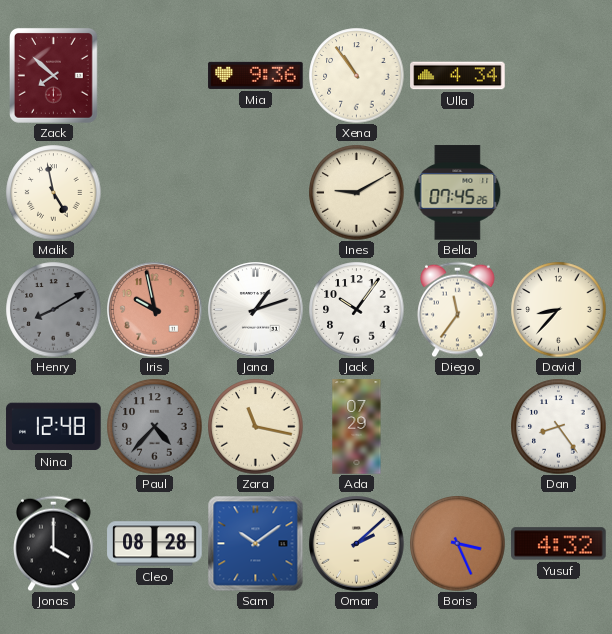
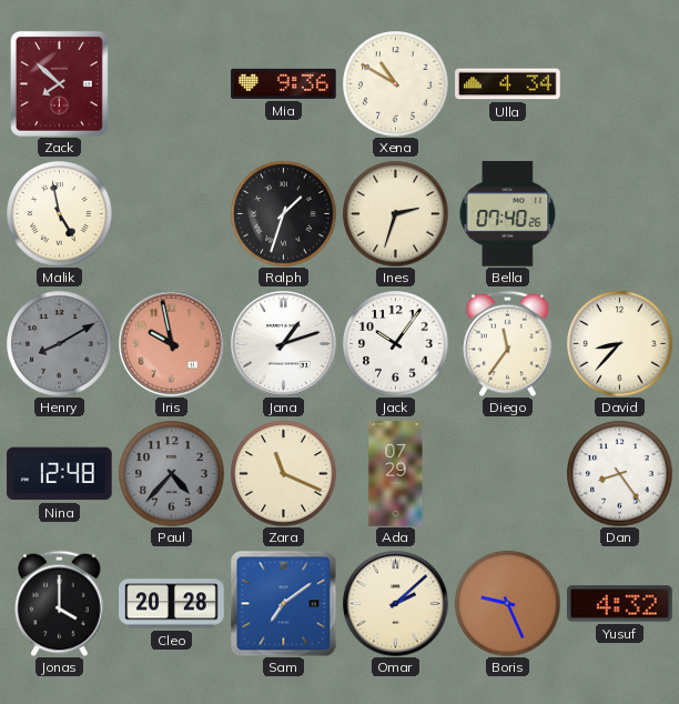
Xena: 10:54 -> 10:50
Ralph: none -> 1:33
Ines: 9:10 -> 2:33
Bella: 07:45 -> 07:40
Zara: 11:17 -> 11:19
Cleo: 08:28 -> 20:28
Sam: 10:09 -> 7:09
Boris: 3:26 -> 9:26
